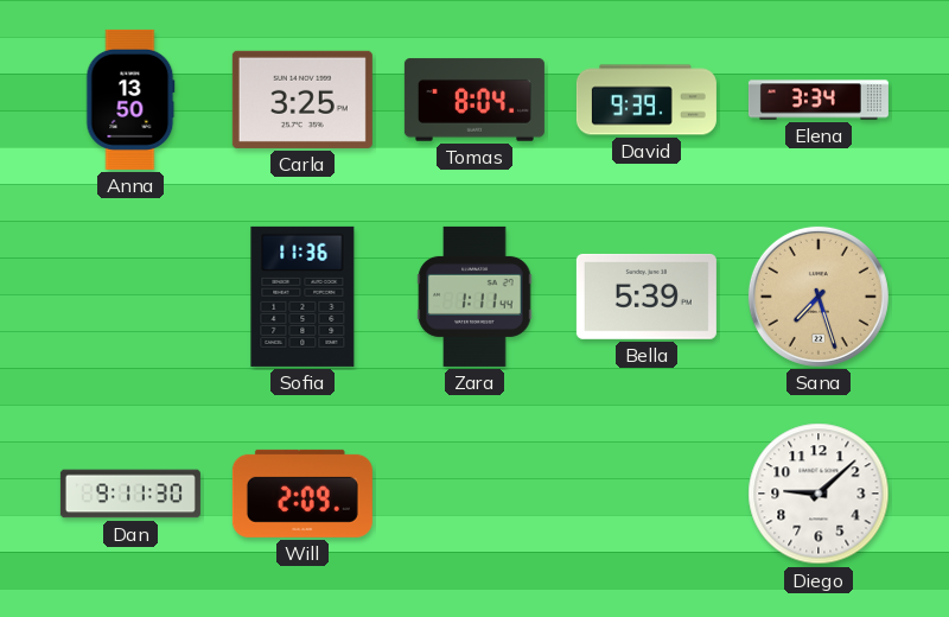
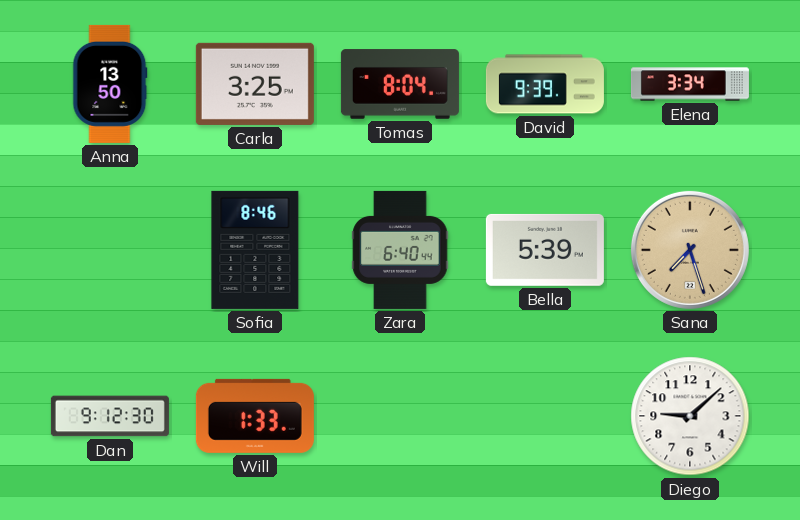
Sofia: 11:36 -> 8:46
Zara: 1:11 -> 6:40
Dan: 9:11 -> 9:12
Will: 2:09 -> 1:33
